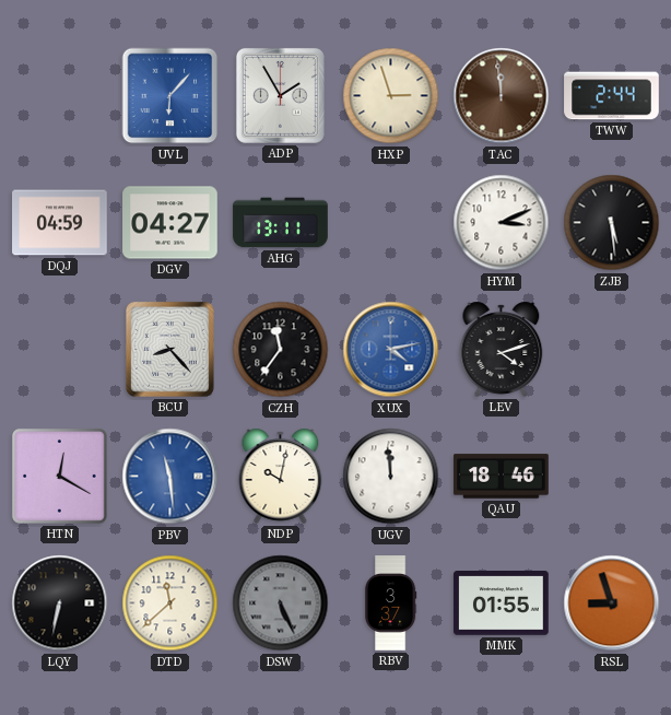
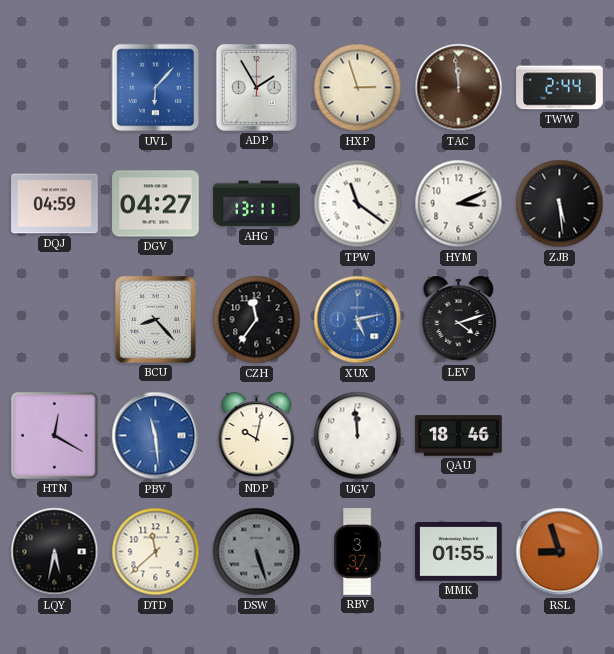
TPW: none -> 11:21
XUX: 4:13 -> 5:13
LQY: 6:32 -> 5:32
DSW: 5:26 -> 5:27
